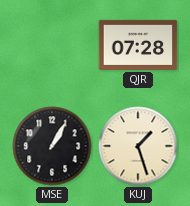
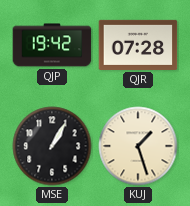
QJP: none -> 19:42
